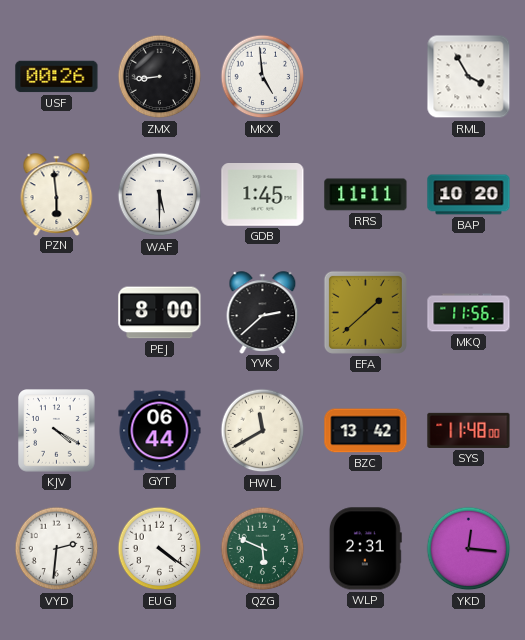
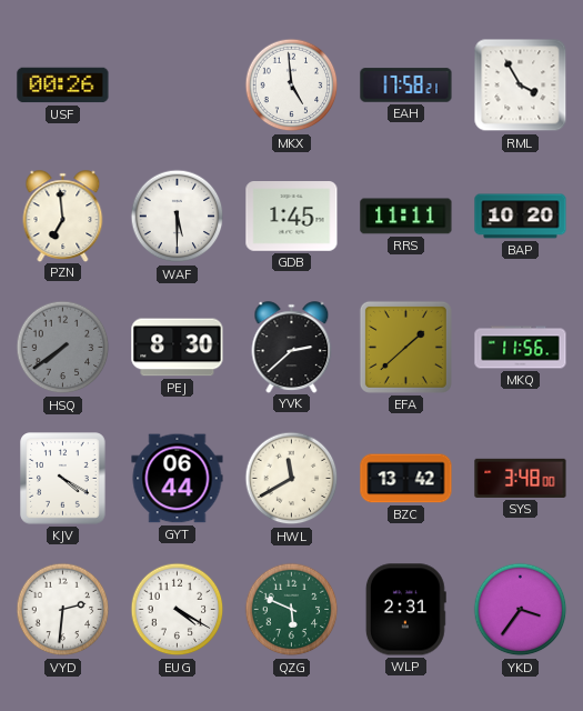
ZMX: 8:44 -> none
EAH: none -> 17:58
PZN: 5:59 -> 6:59
HSQ: none -> 7:39
PEJ: 8:00 -> 8:30
SYS: 11:48 -> 3:48
EUG: 4:21 -> 4:20
YKD: 12:16 -> 3:36
